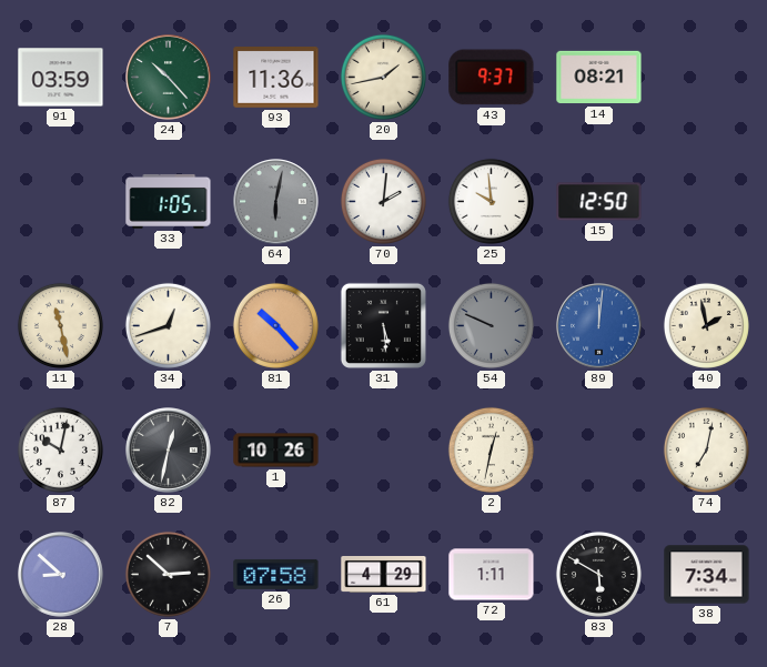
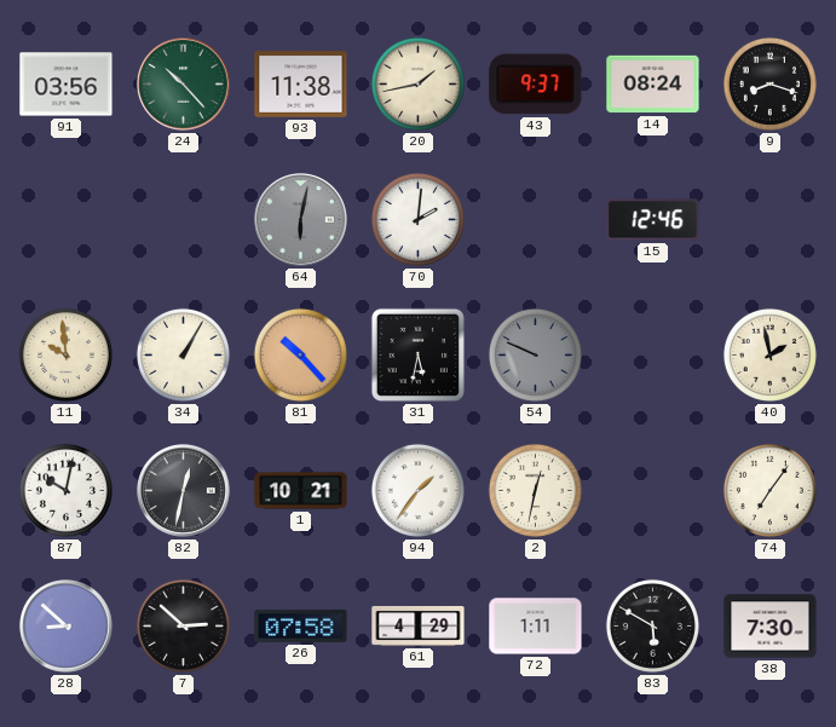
91: 03:59 -> 03:56
93: 11:36 -> 11:38
14: 08:21 -> 08:24
9: none -> 8:18
33: 1:05 -> none
25: 9:59 -> none
15: 12:50 -> 12:46
11: 11:28 -> 9:59
34: 12:42 -> 1:05
31: 5:29 -> 5:32
89: 12:01 -> none
1: 10:26 -> 10:21
94: none -> 1:36
74: 7:02 -> 7:06
38: 7:34 -> 7:30
